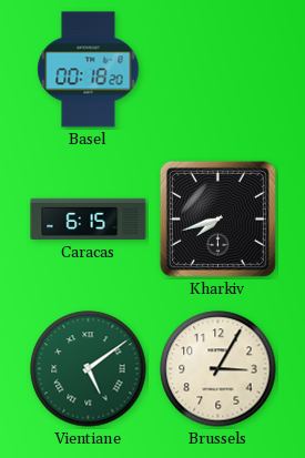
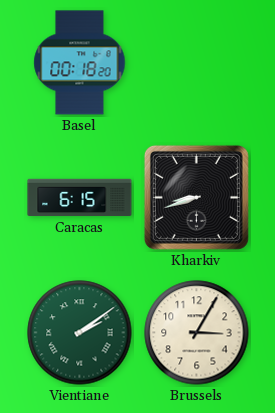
Kharkiv: 7:42 -> 8:42
Vientiane: 5:09 -> 2:09
